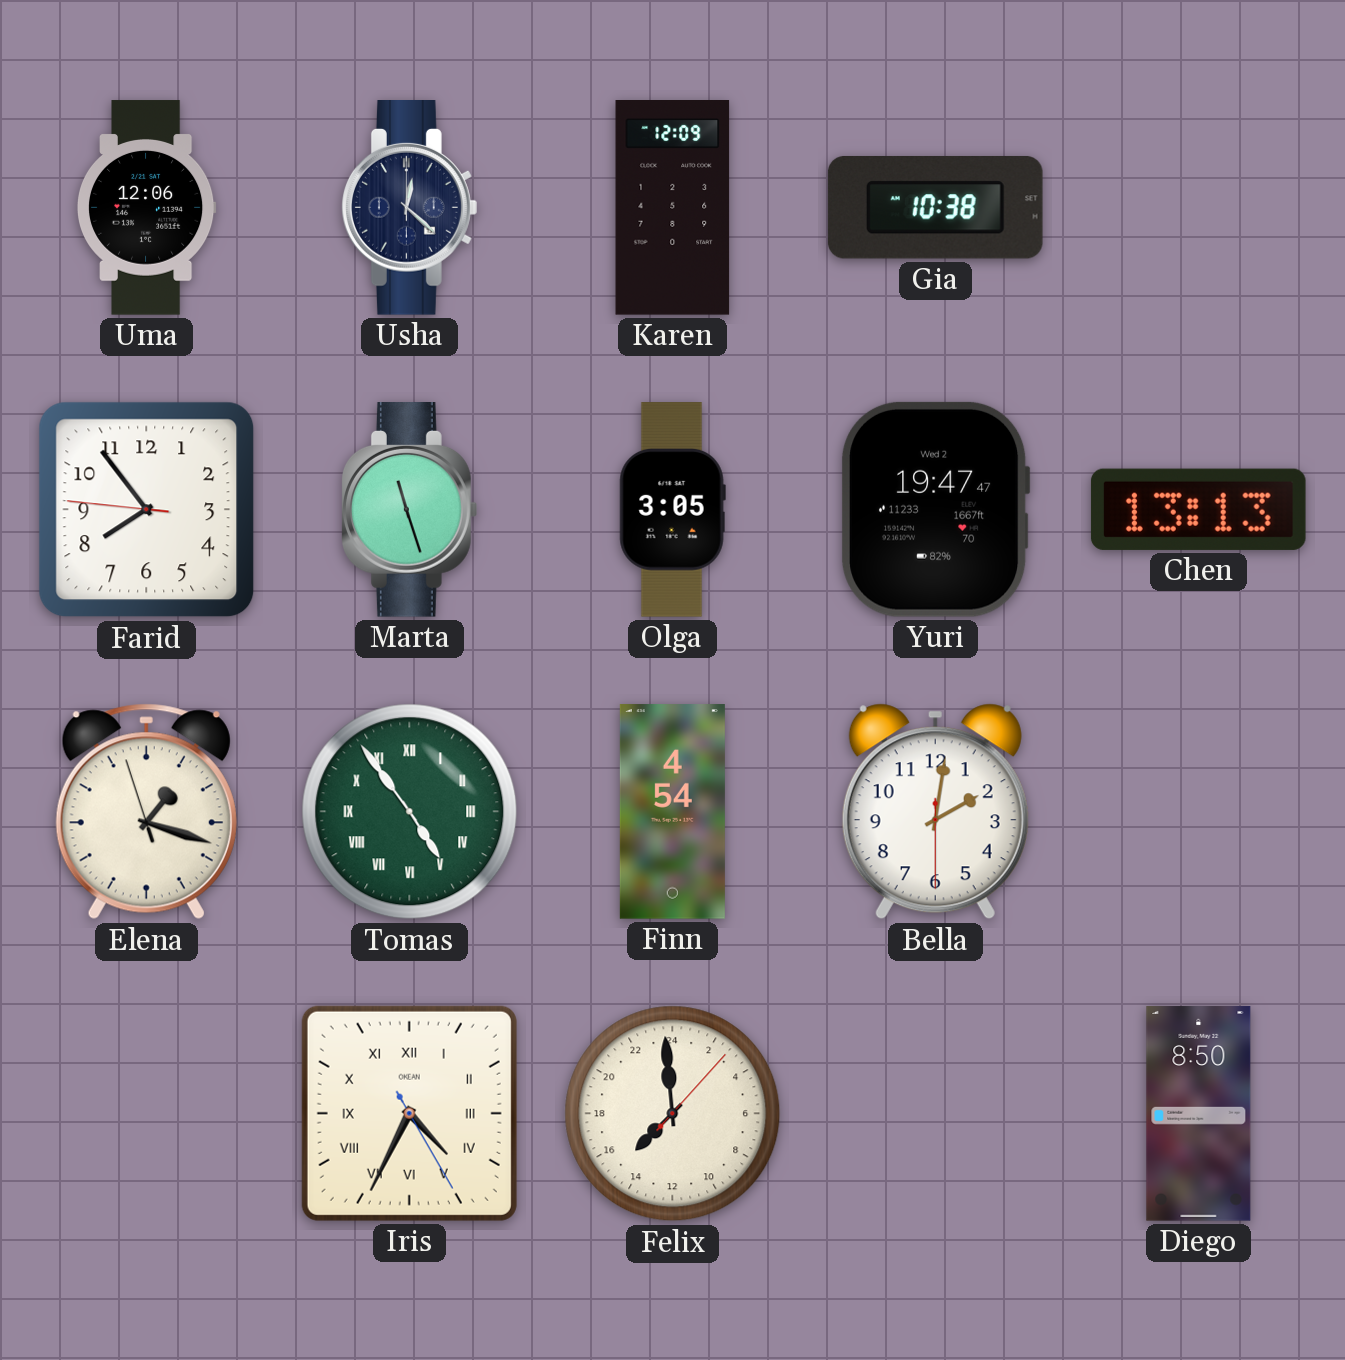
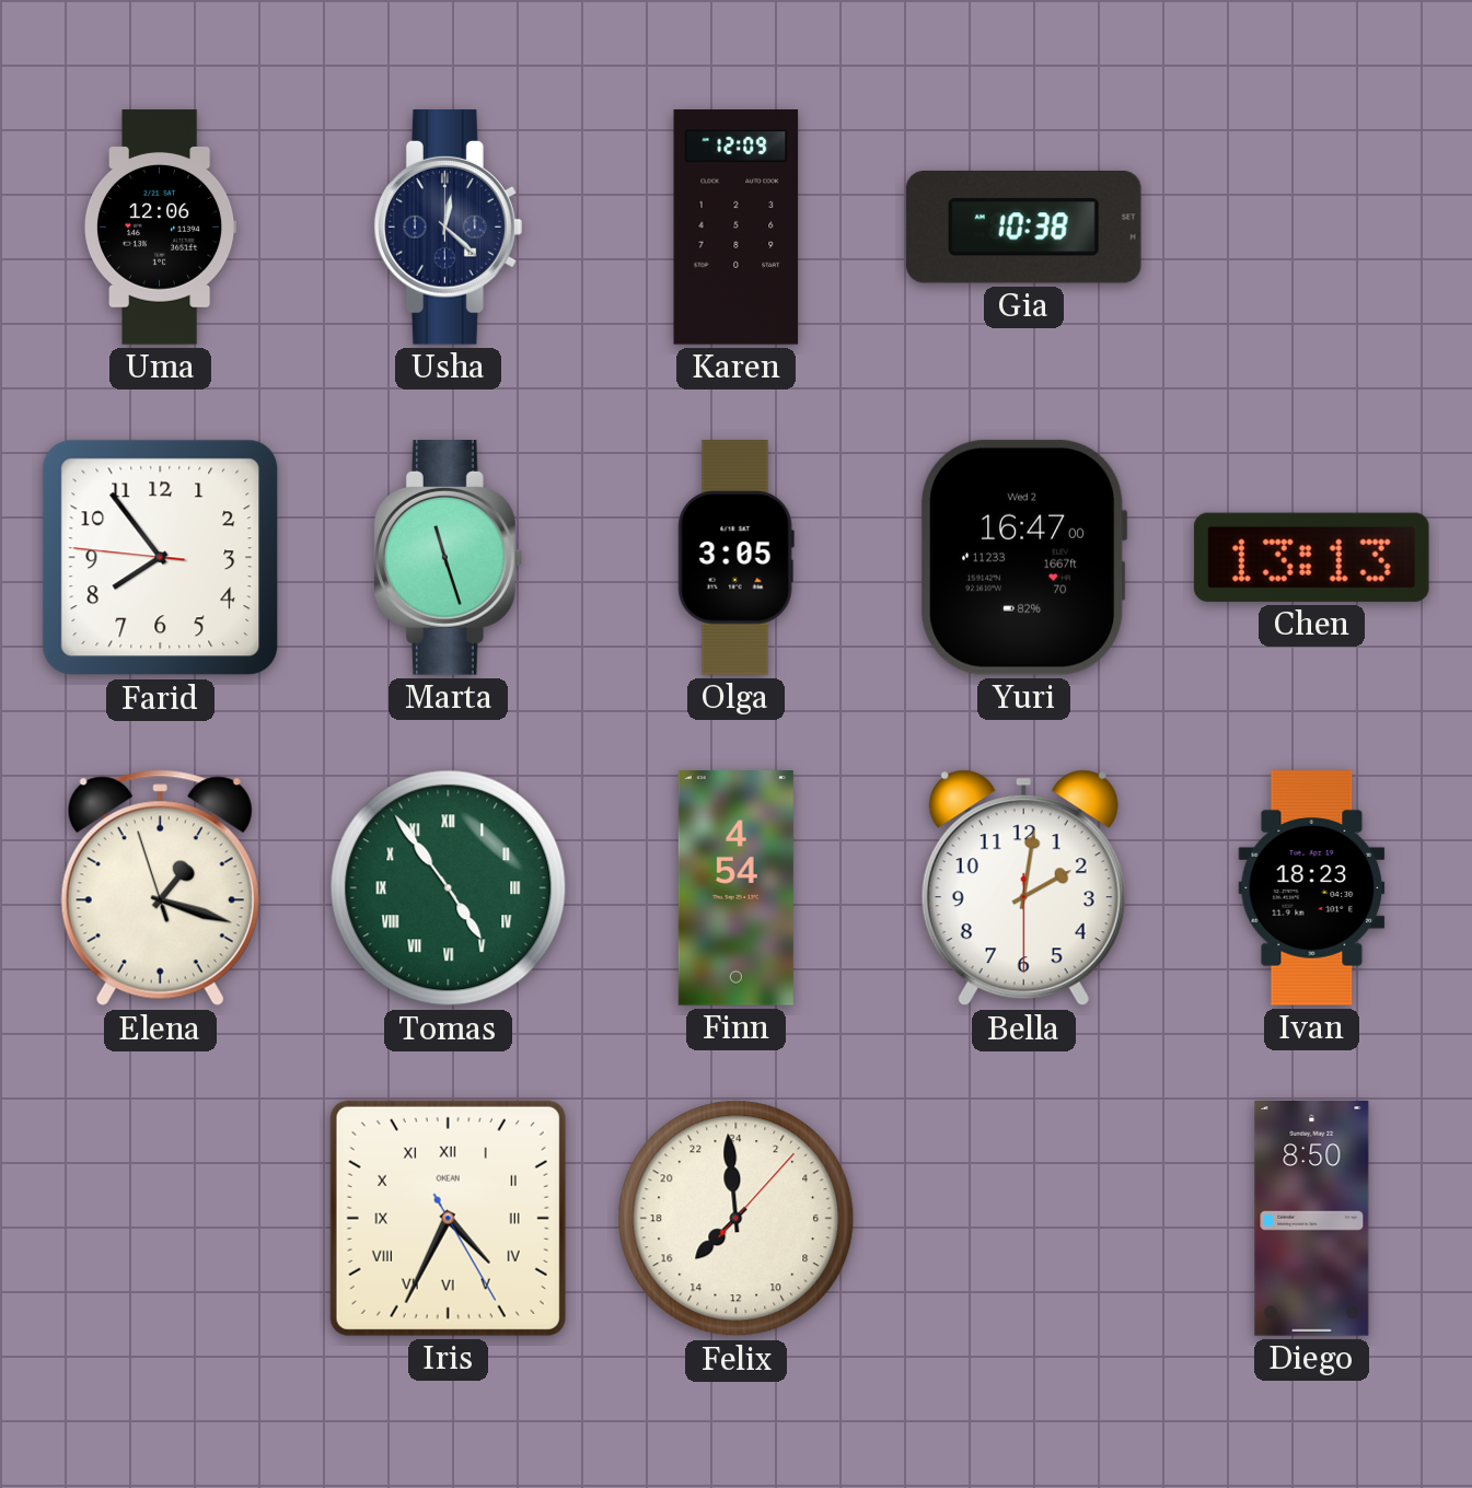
Yuri: 19:47 -> 16:47
Ivan: none -> 18:23
